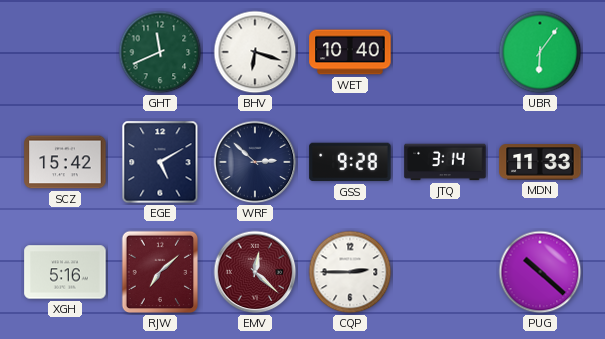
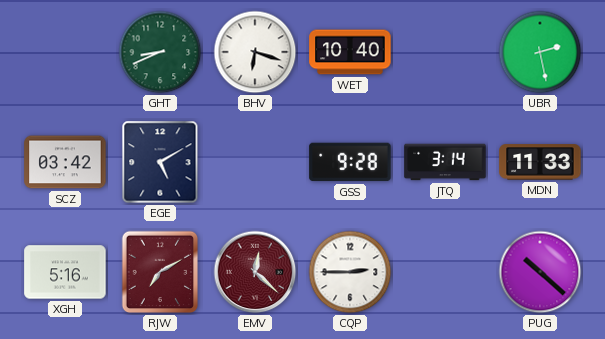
GHT: 11:41 -> 8:41
UBR: 6:06 -> 2:28
SCZ: 15:42 -> 03:42
WRF: 2:52 -> none
RJW: 7:08 -> 7:10
